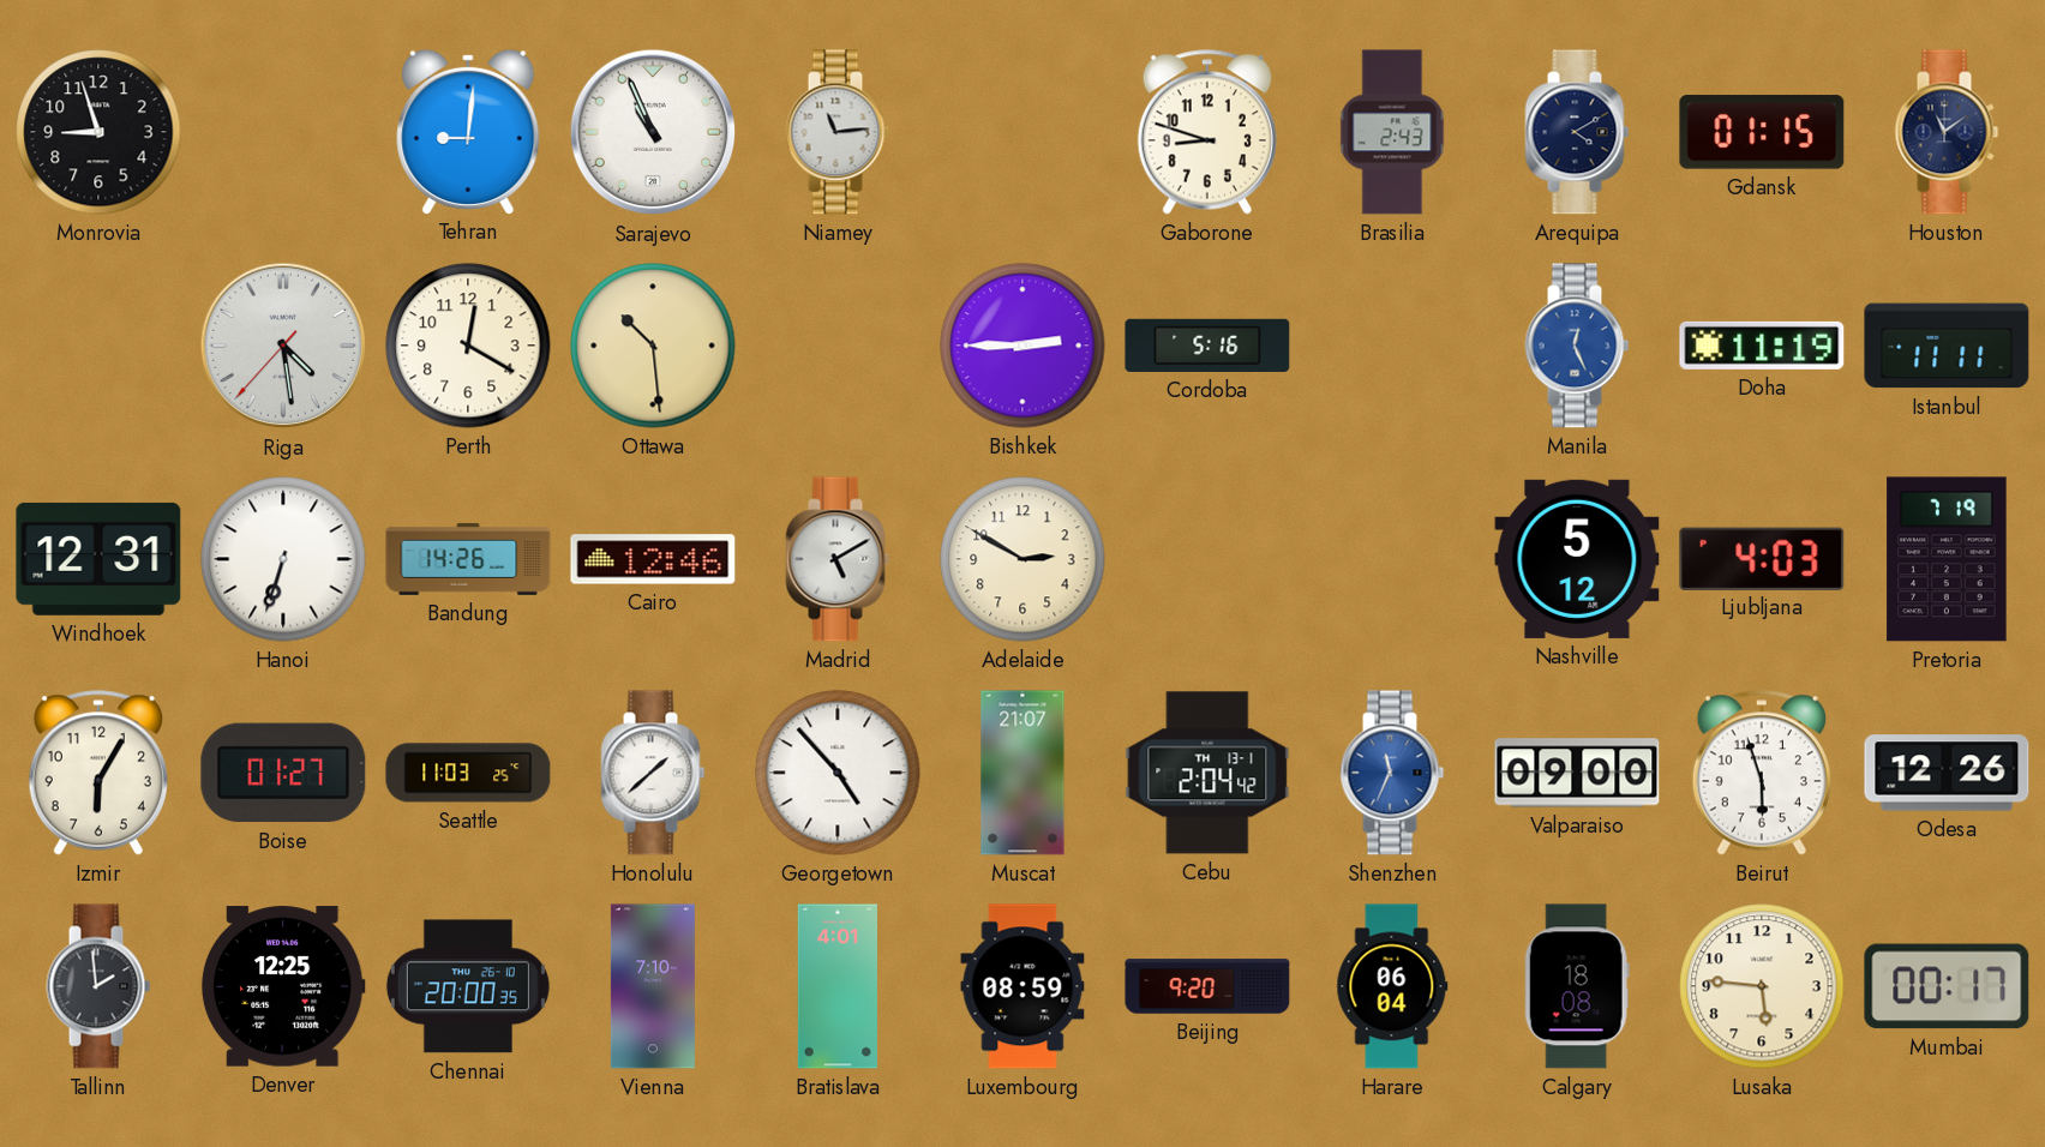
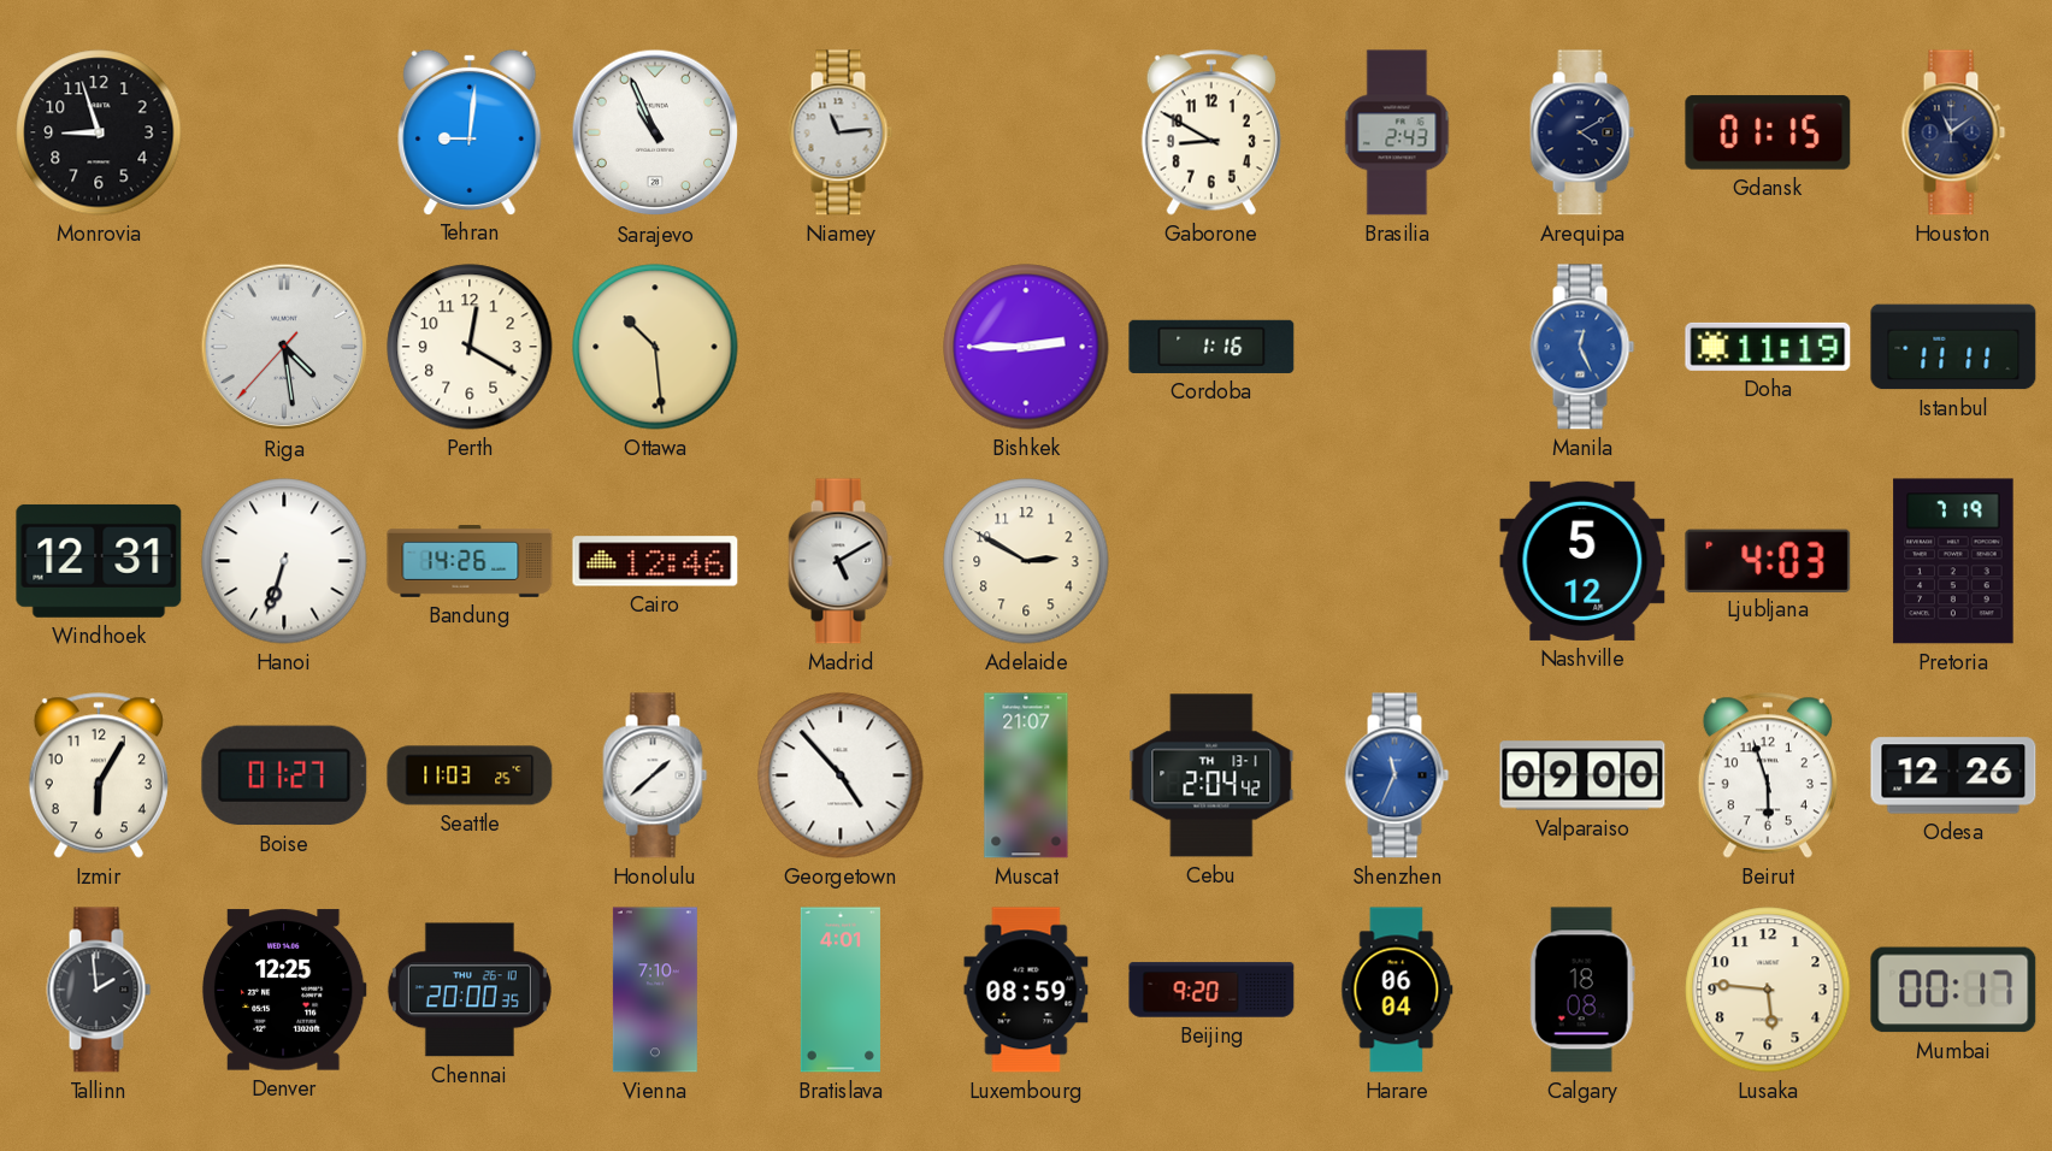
Gaborone: 8:48 -> 8:50
Cordoba: 5:16 -> 1:16
